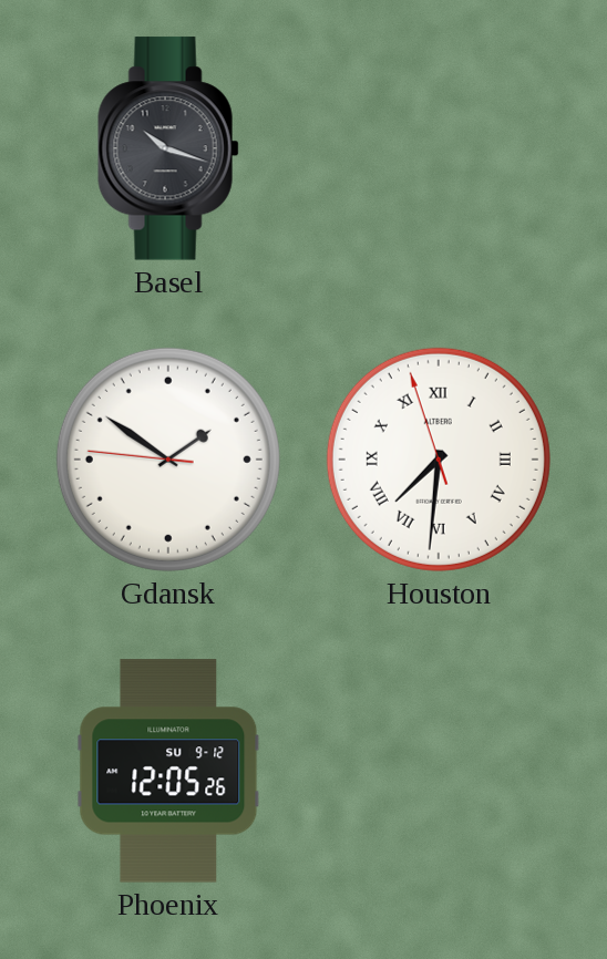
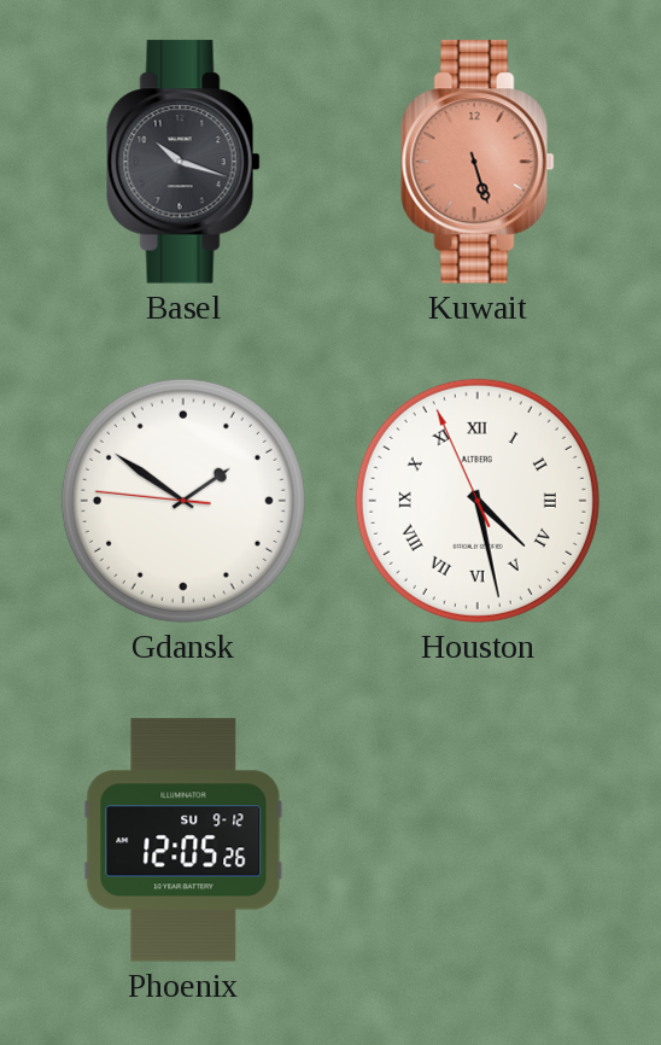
Kuwait: none -> 5:27
Houston: 7:30 -> 4:27
